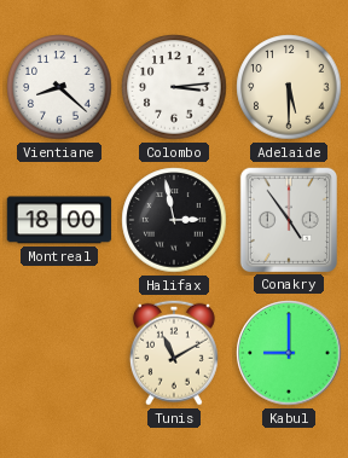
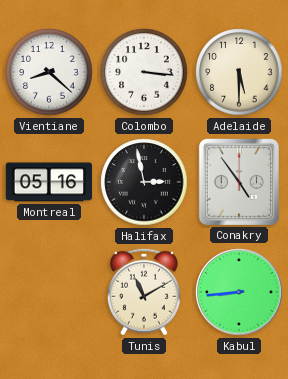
Colombo: 3:14 -> 3:16
Montreal: 18:00 -> 05:16
Kabul: 9:00 -> 8:44
